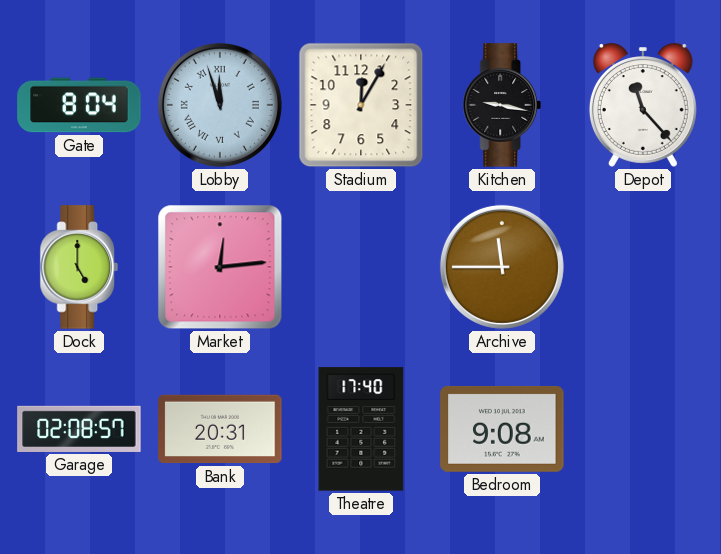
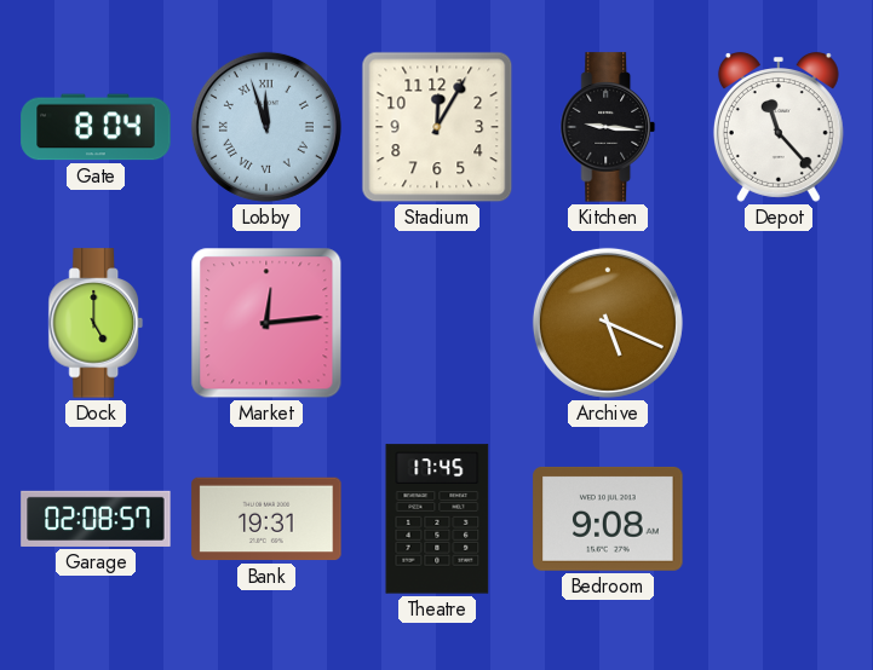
Kitchen: 9:17 -> 9:16
Archive: 11:45 -> 5:19
Bank: 20:31 -> 19:31
Theatre: 17:40 -> 17:45
